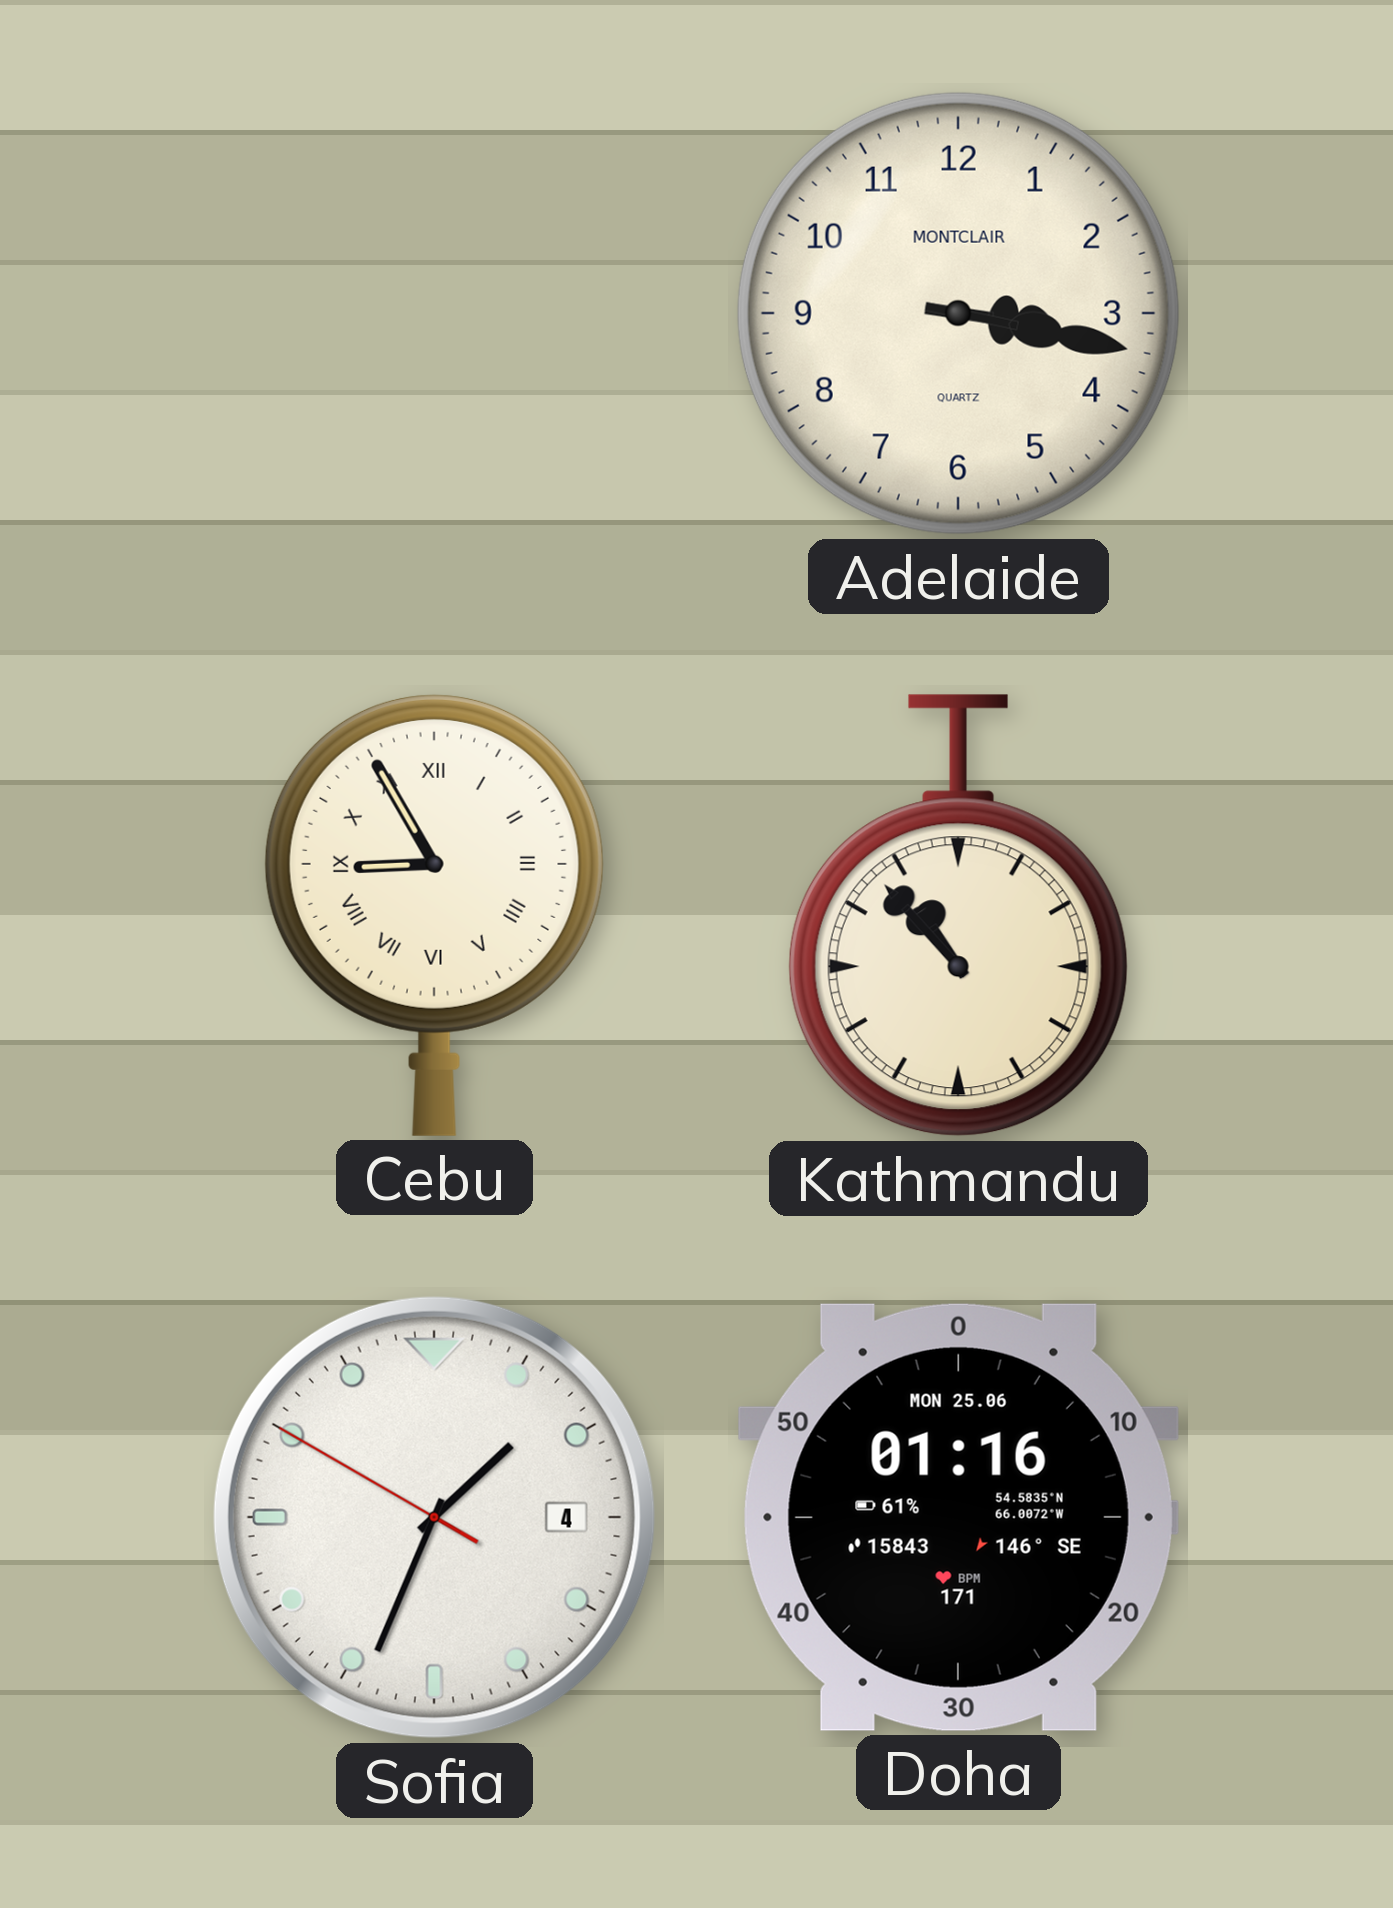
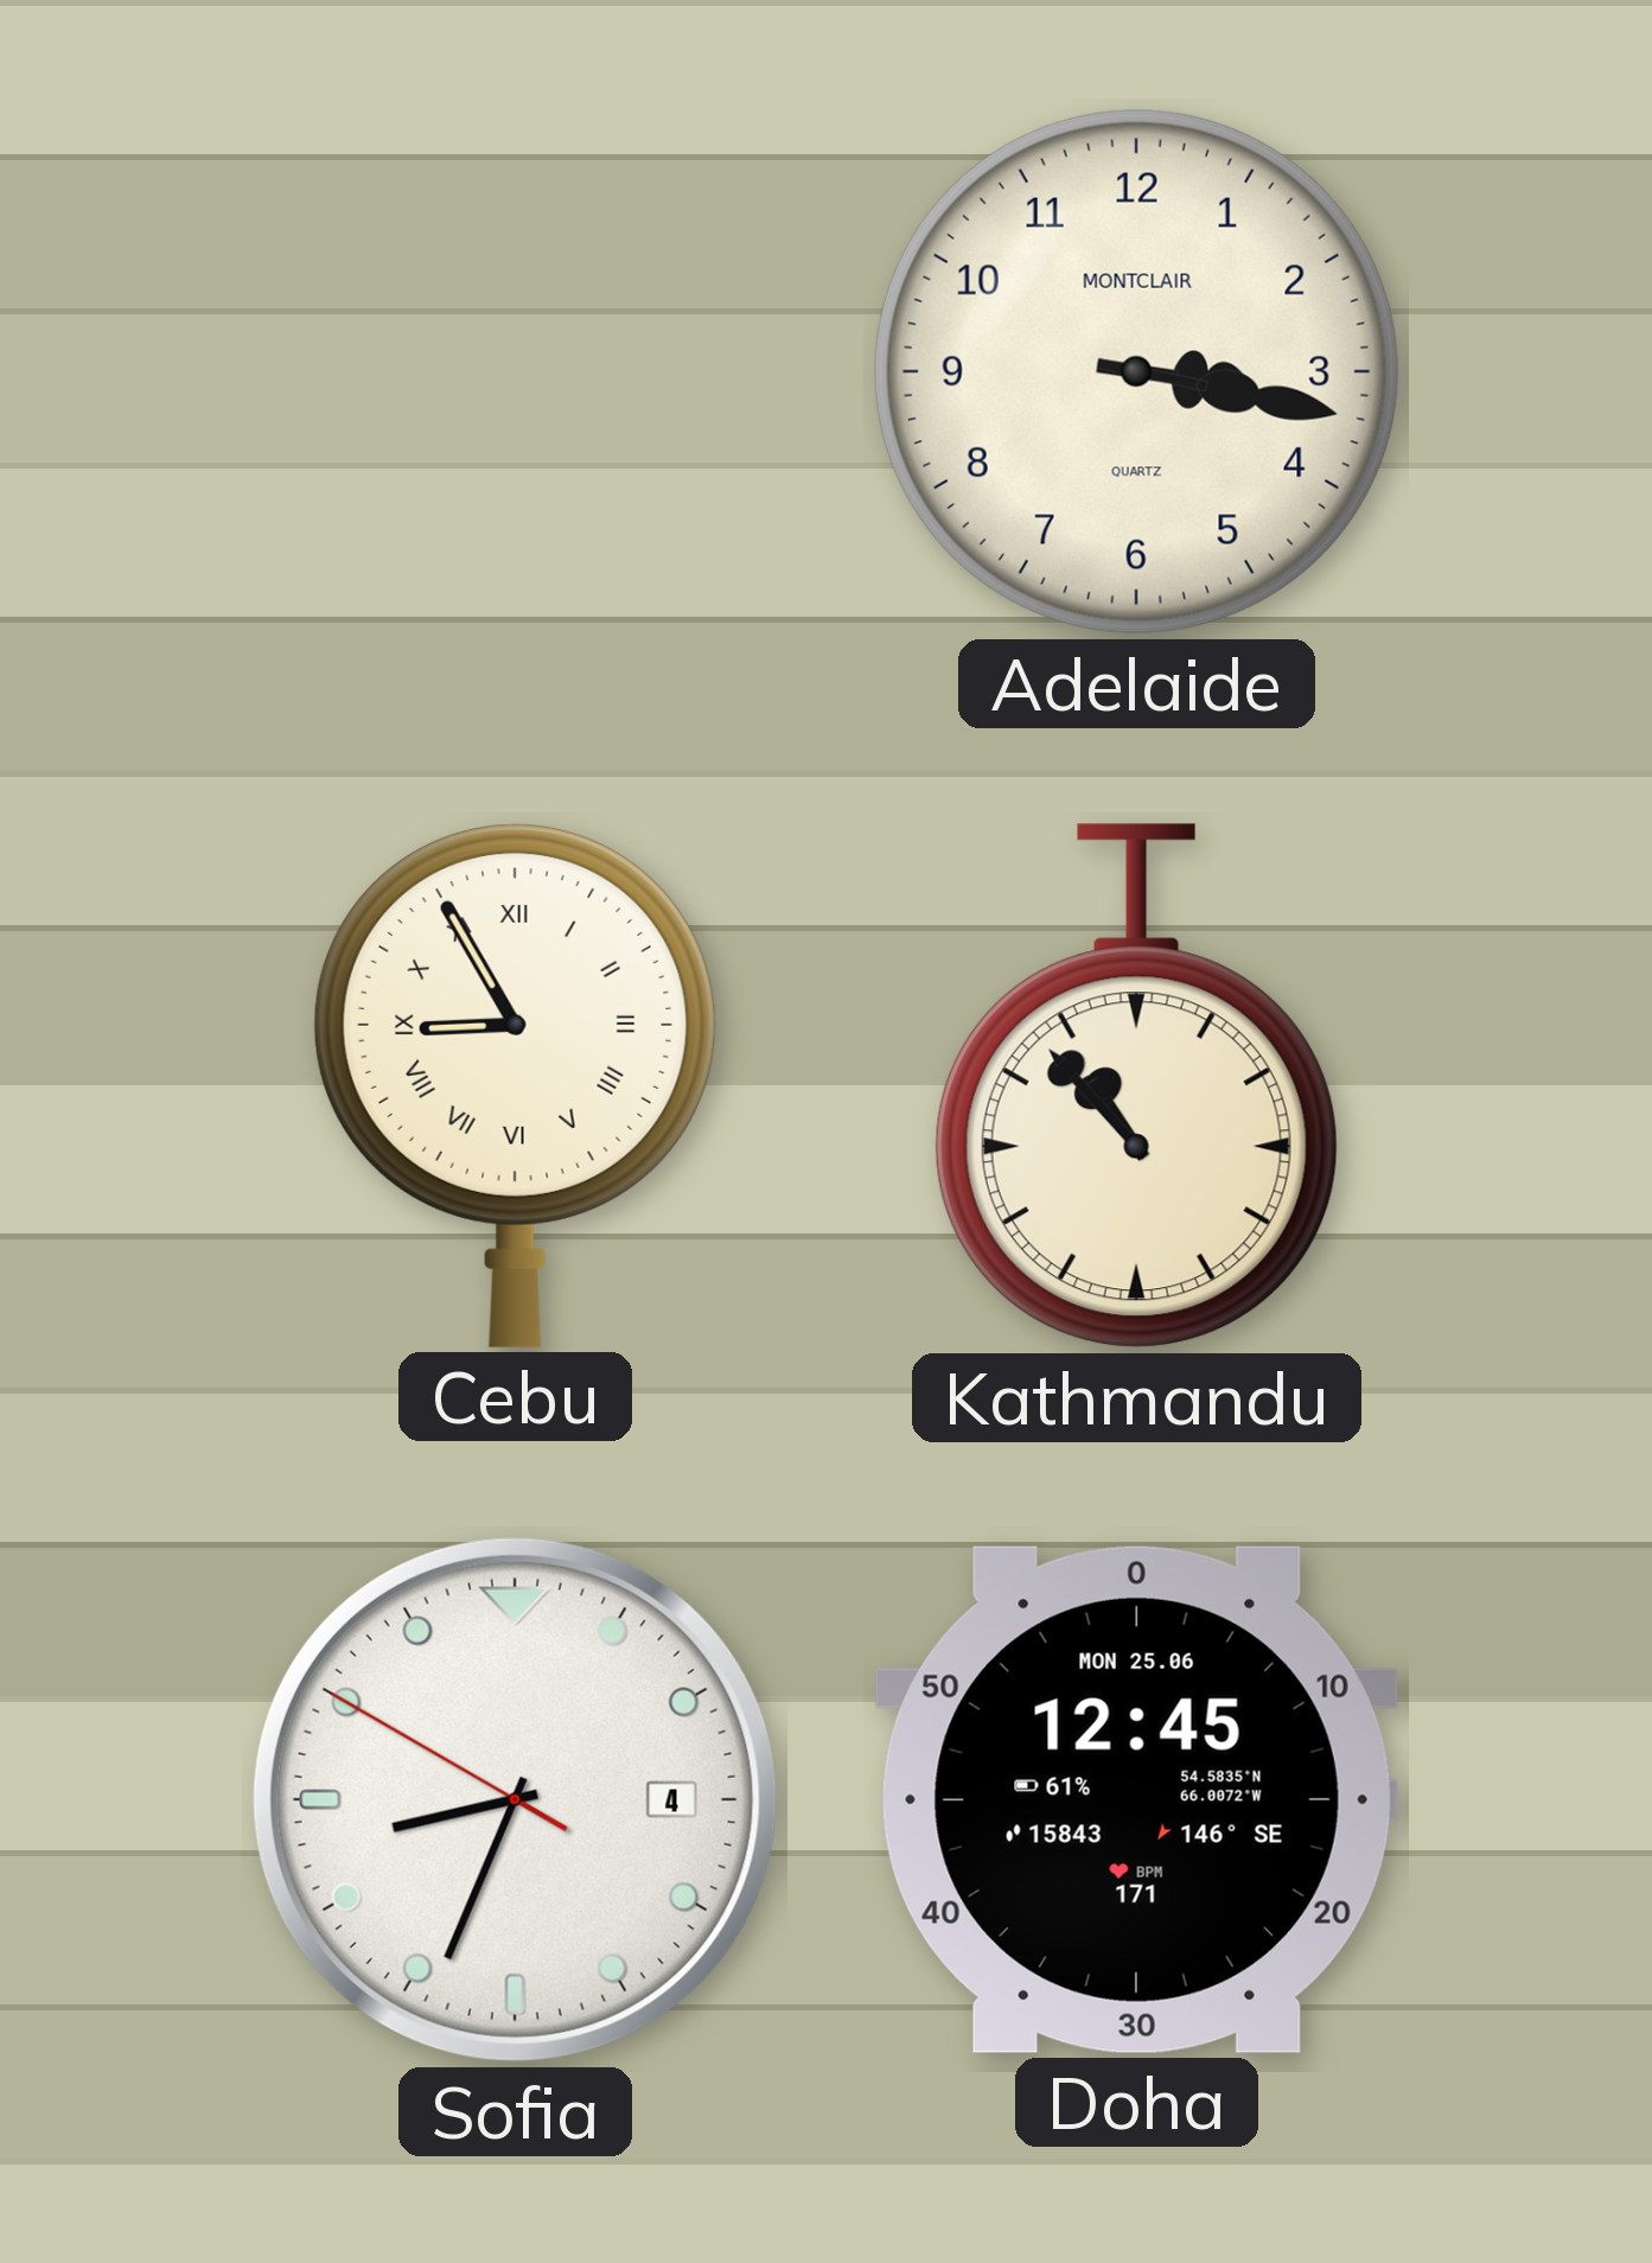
Sofia: 1:33 -> 8:33
Doha: 01:16 -> 12:45
